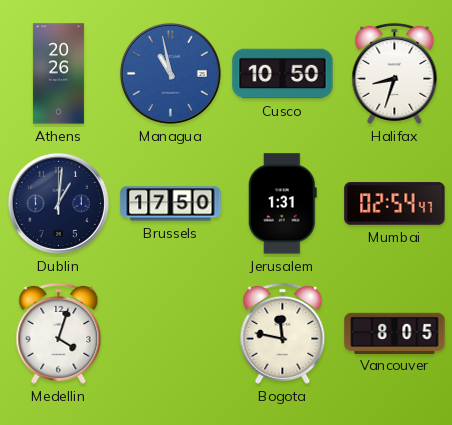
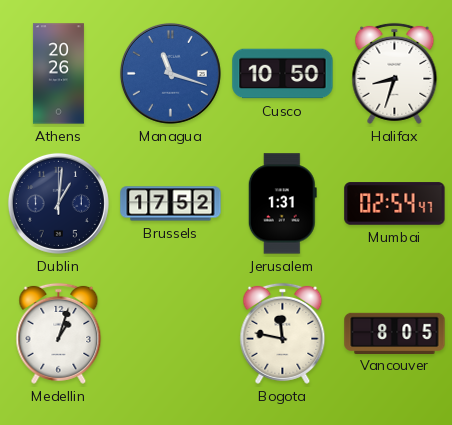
Managua: 10:58 -> 11:18
Brussels: 17:50 -> 17:52
Medellin: 4:03 -> 1:03
